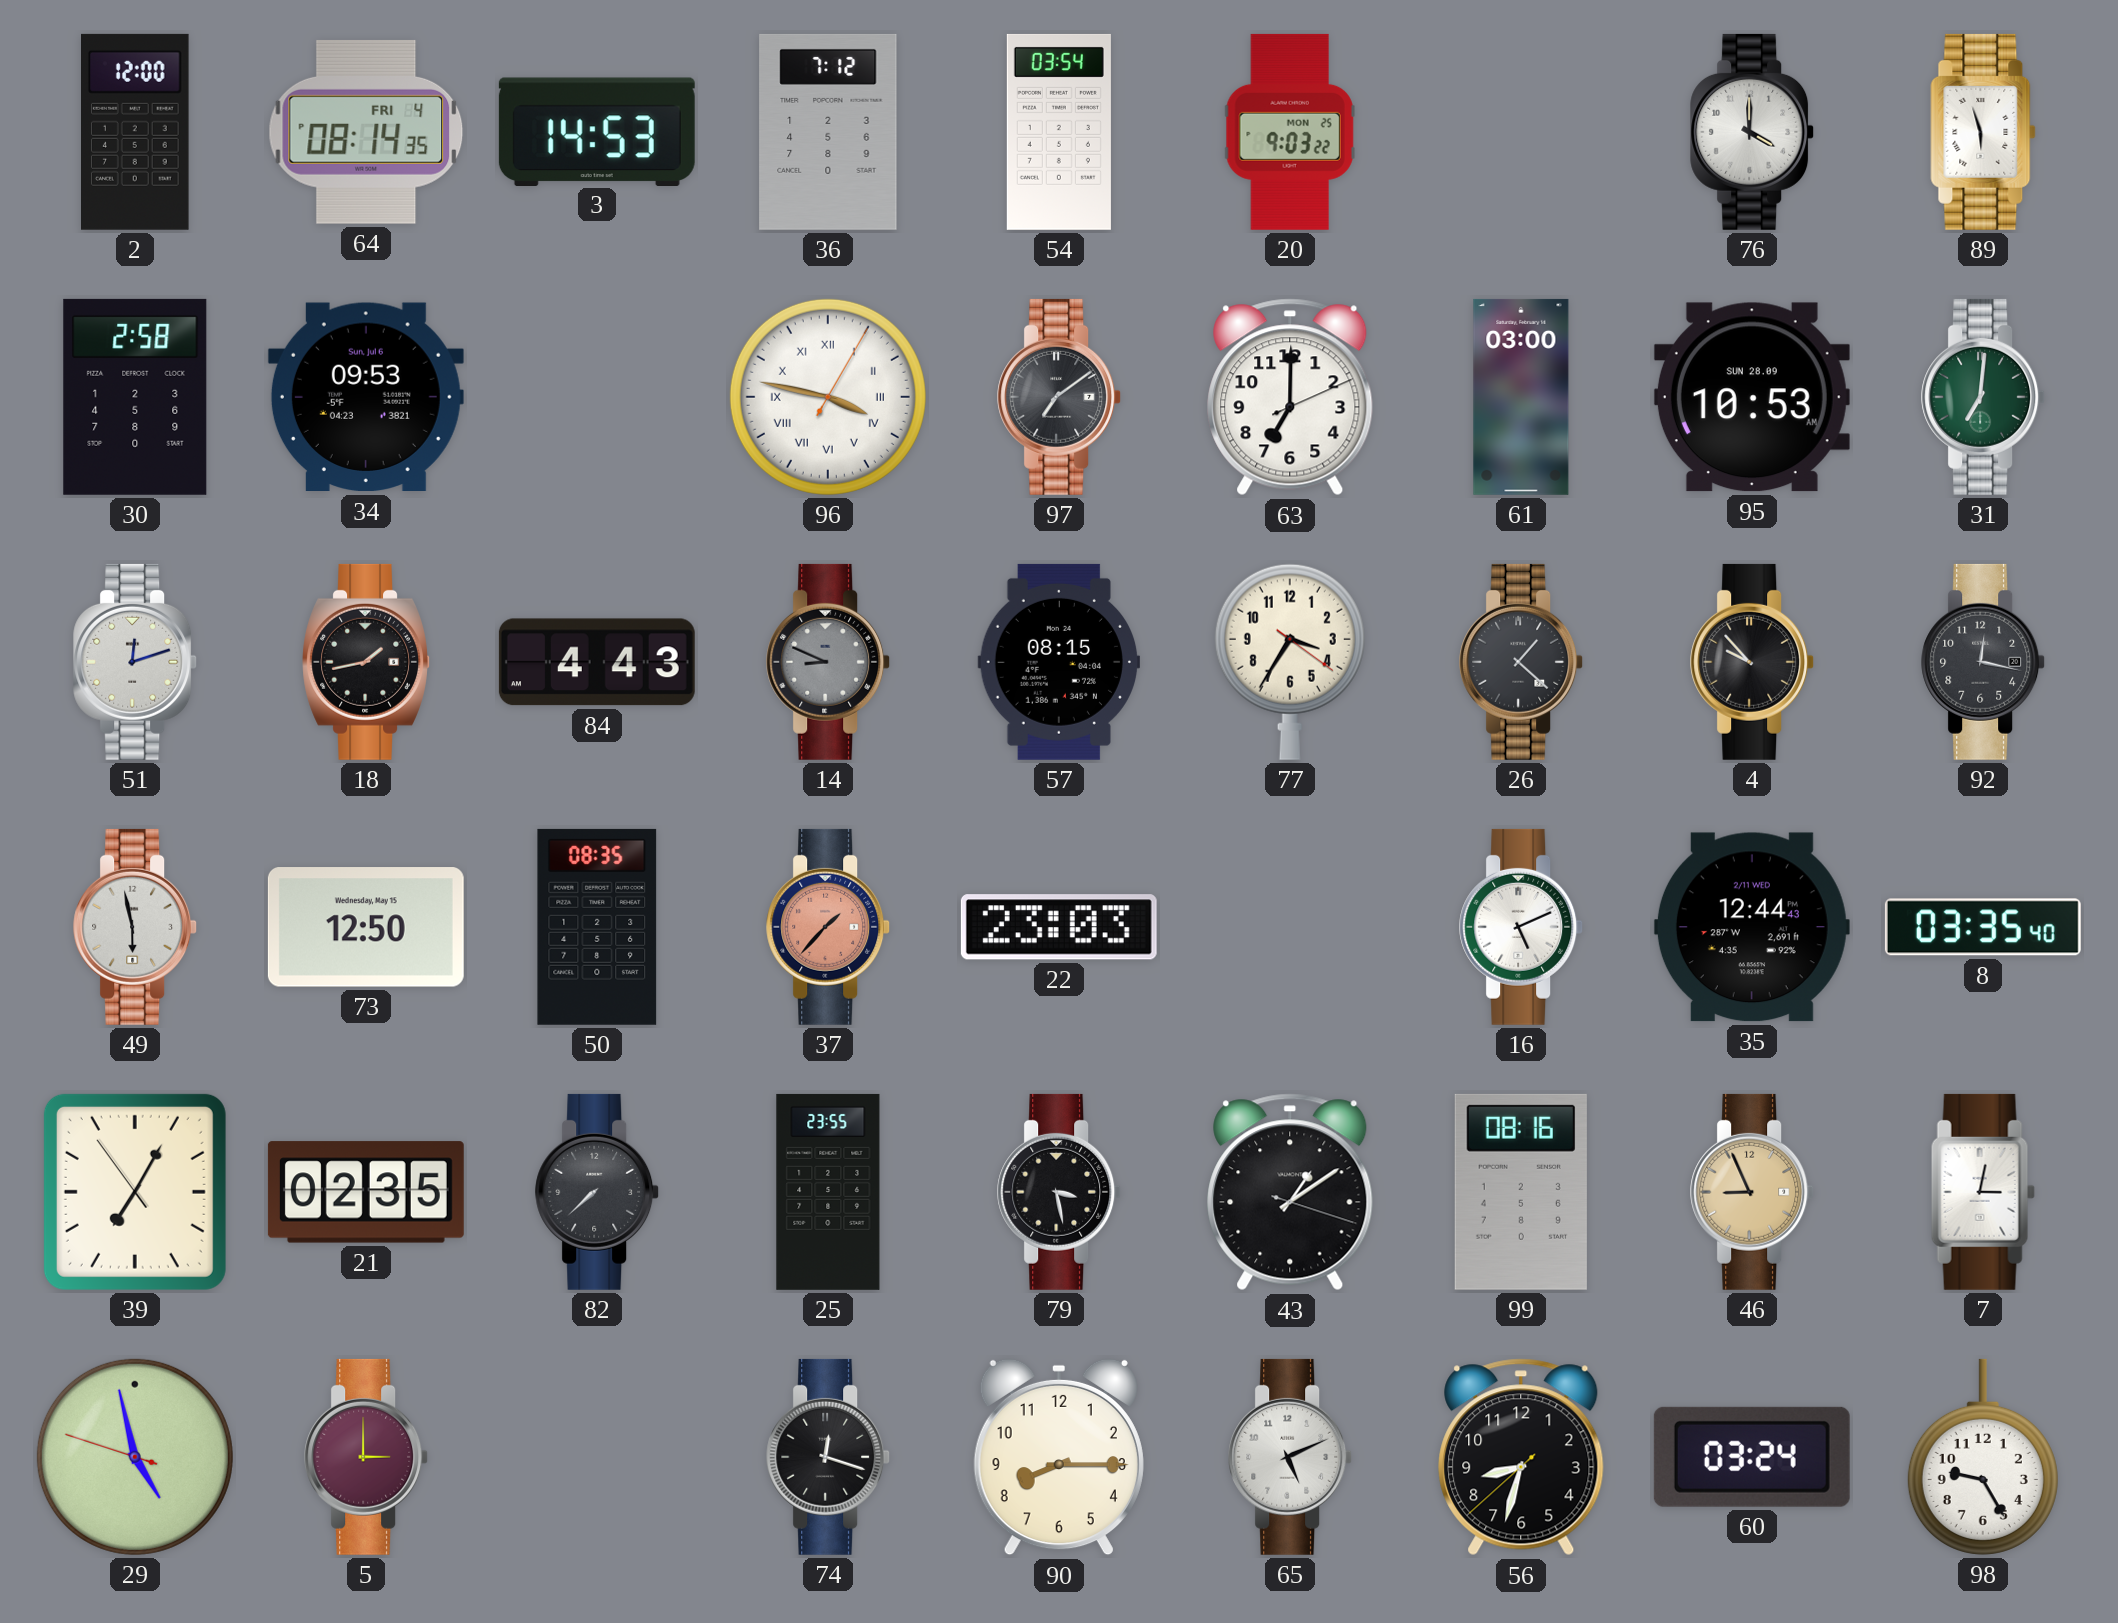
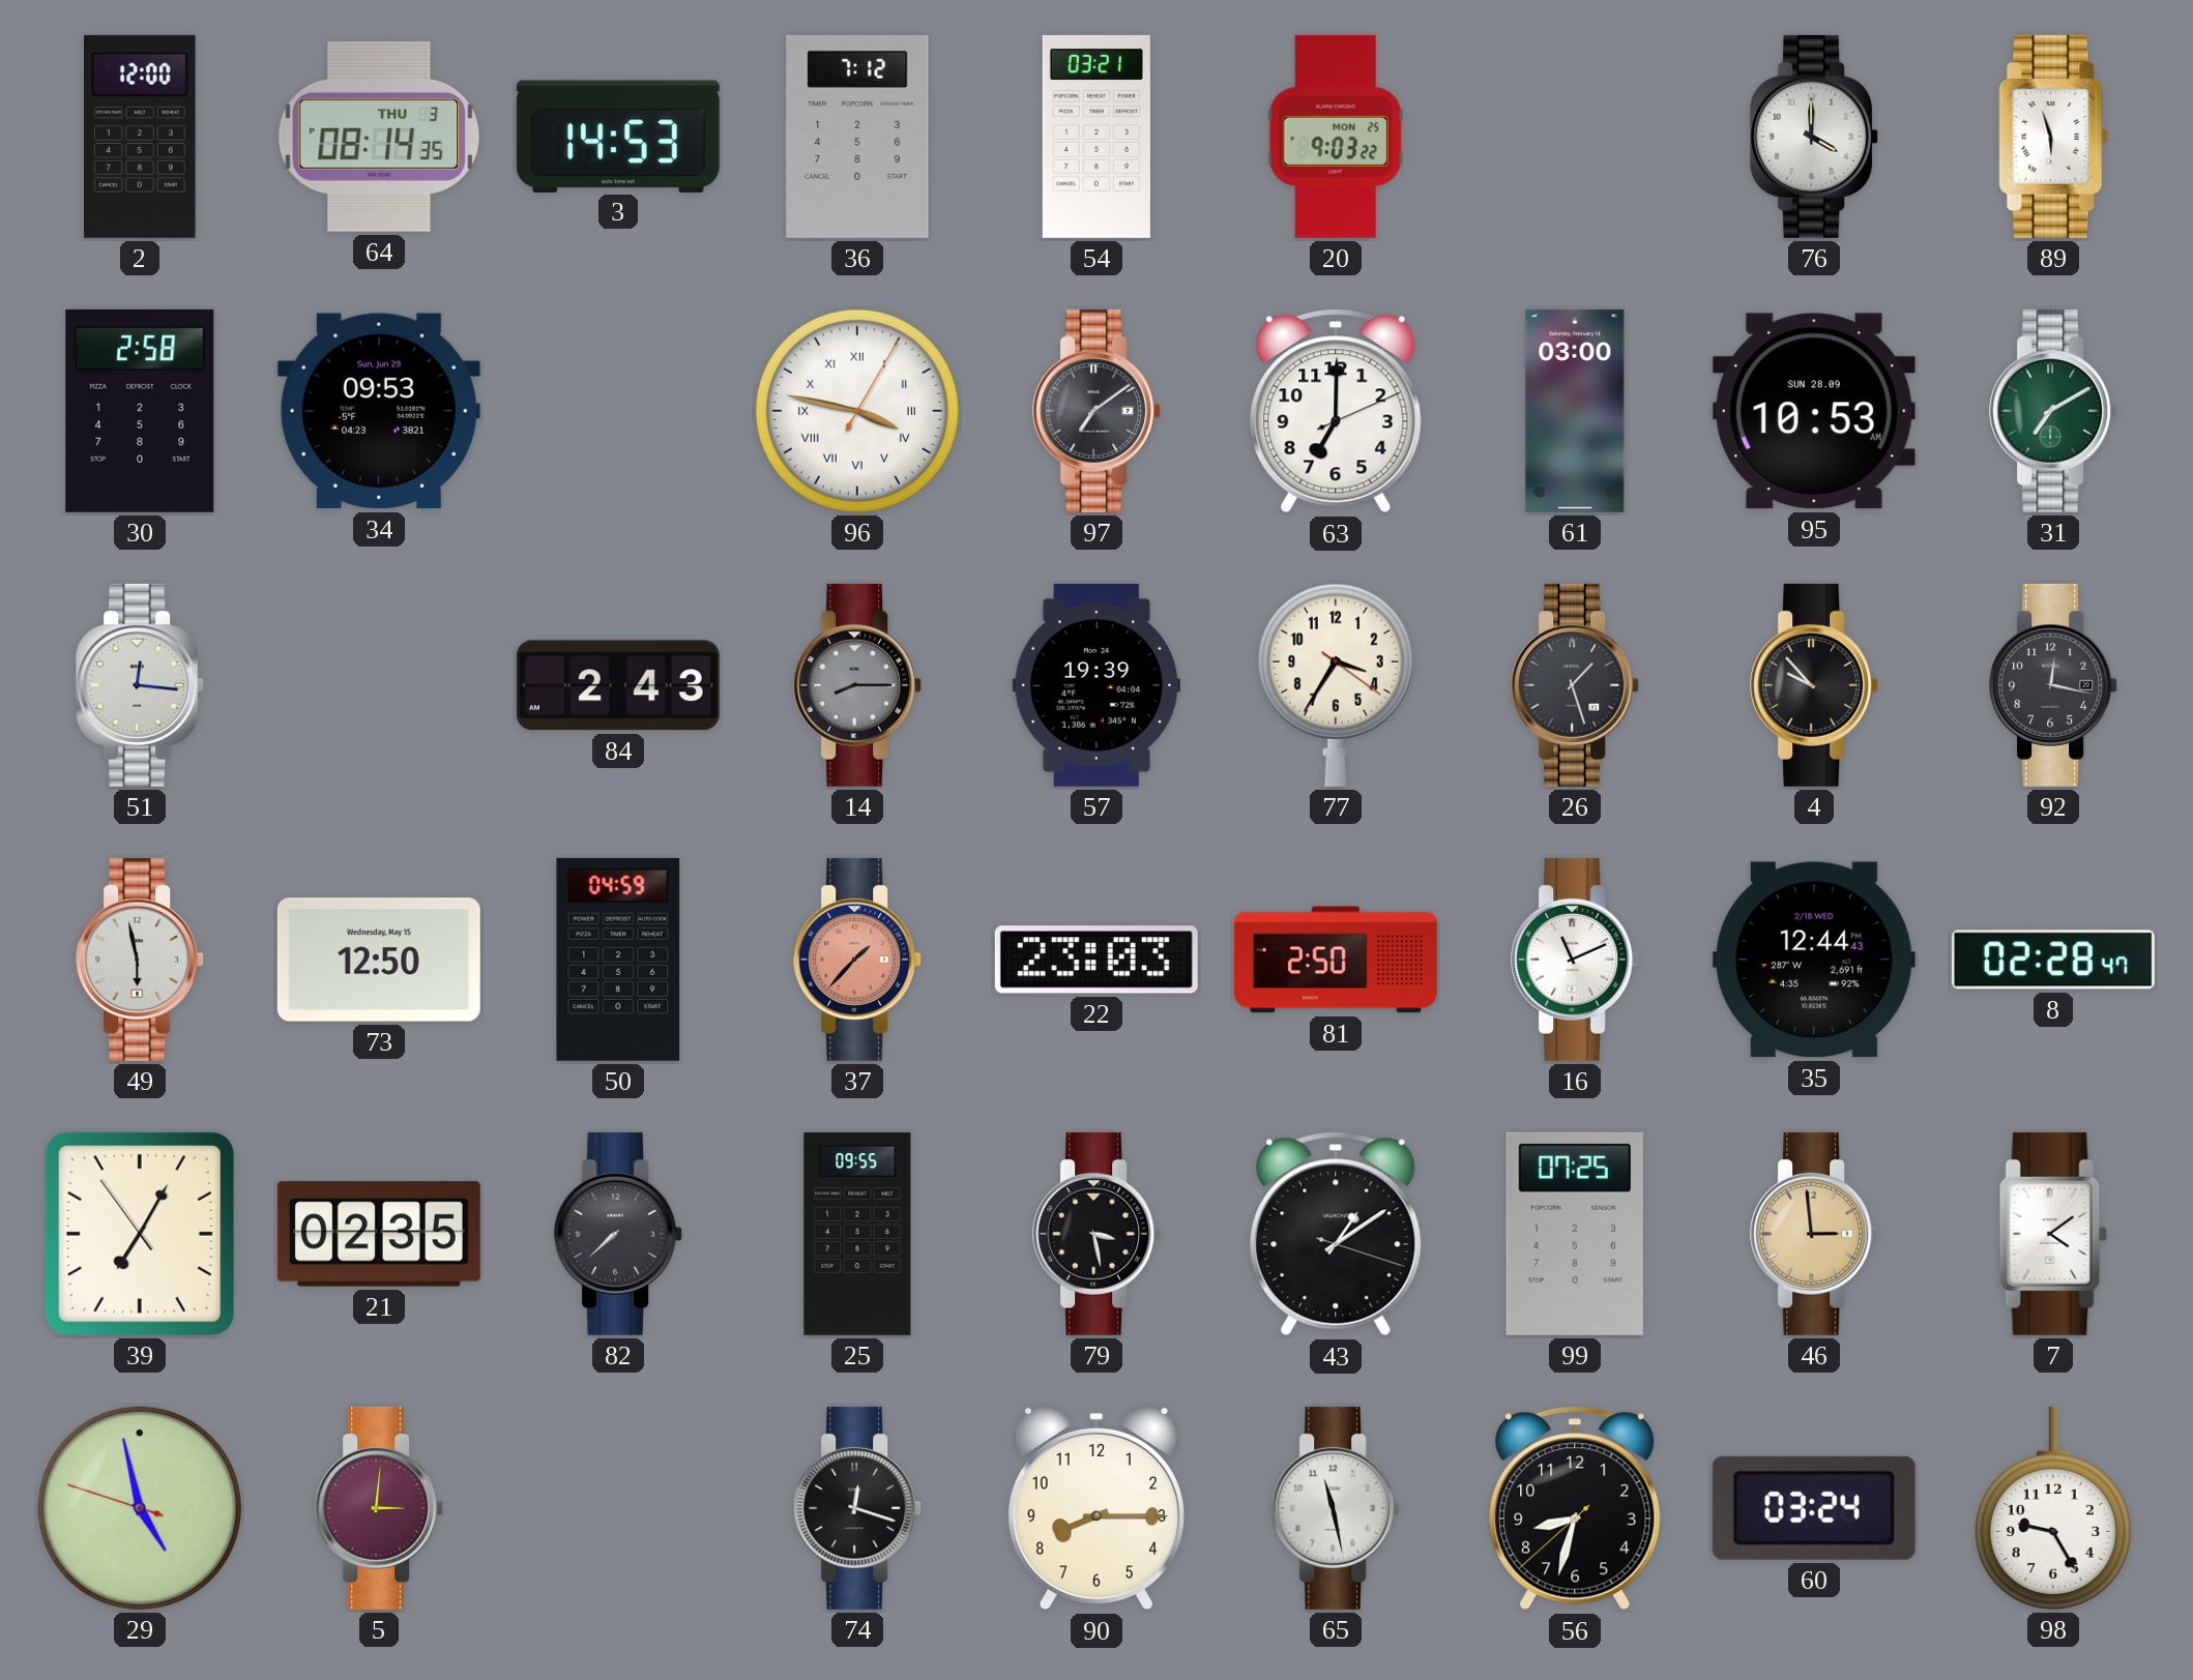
64 date: FRI 4 -> THU 3
54: 03:54 -> 03:21
34 date: Sun, Jul 6 -> Sun, Jun 29
31: 7:01 -> 7:10
51: 12:12 -> 12:16
18: 1:43 -> none
84: 4:43 -> 2:43
14: 8:49 -> 8:15
57: 08:15 -> 19:39
26: 1:22 -> 1:27
50: 08:35 -> 04:59
81: none -> 2:50
16: 5:11 -> 11:11
35 date: 2/11 WED -> 2/18 WED
8: 03:35 -> 02:28
25: 23:55 -> 09:55
99: 08:16 -> 07:25
46: 8:56 -> 2:59
7: 3:02 -> 4:09
5: 3:00 -> 3:01
65: 5:11 -> 11:28
